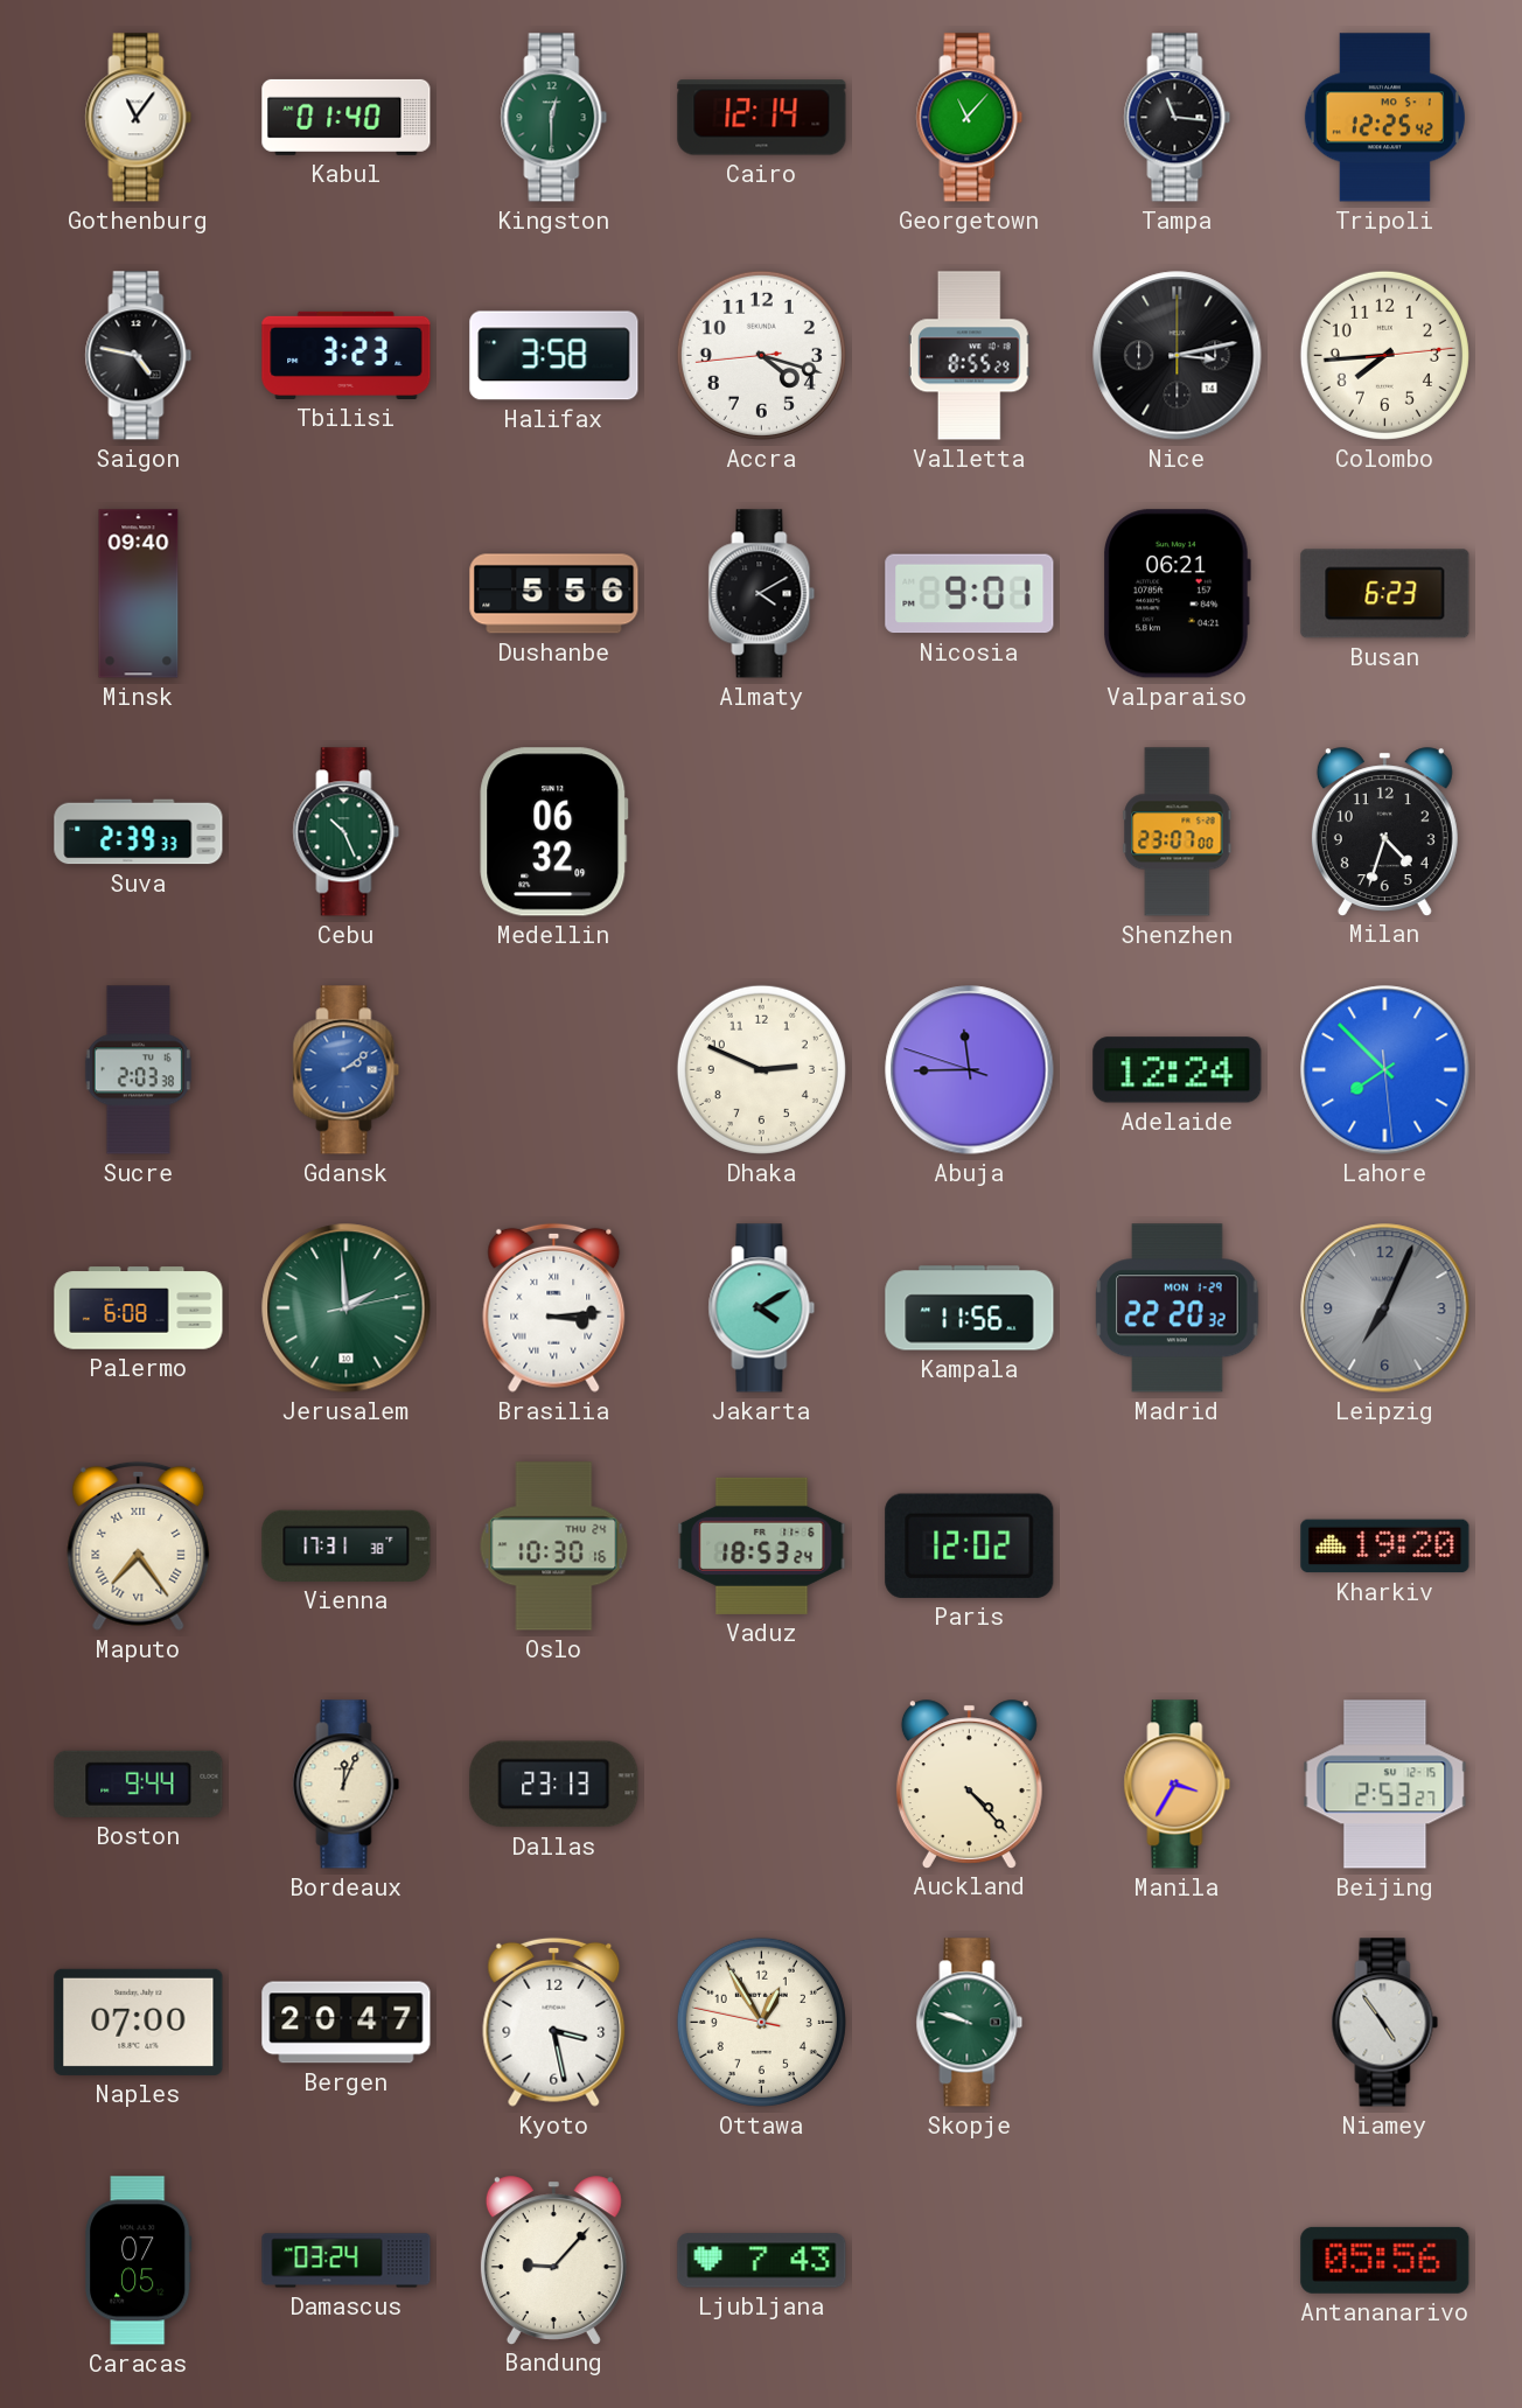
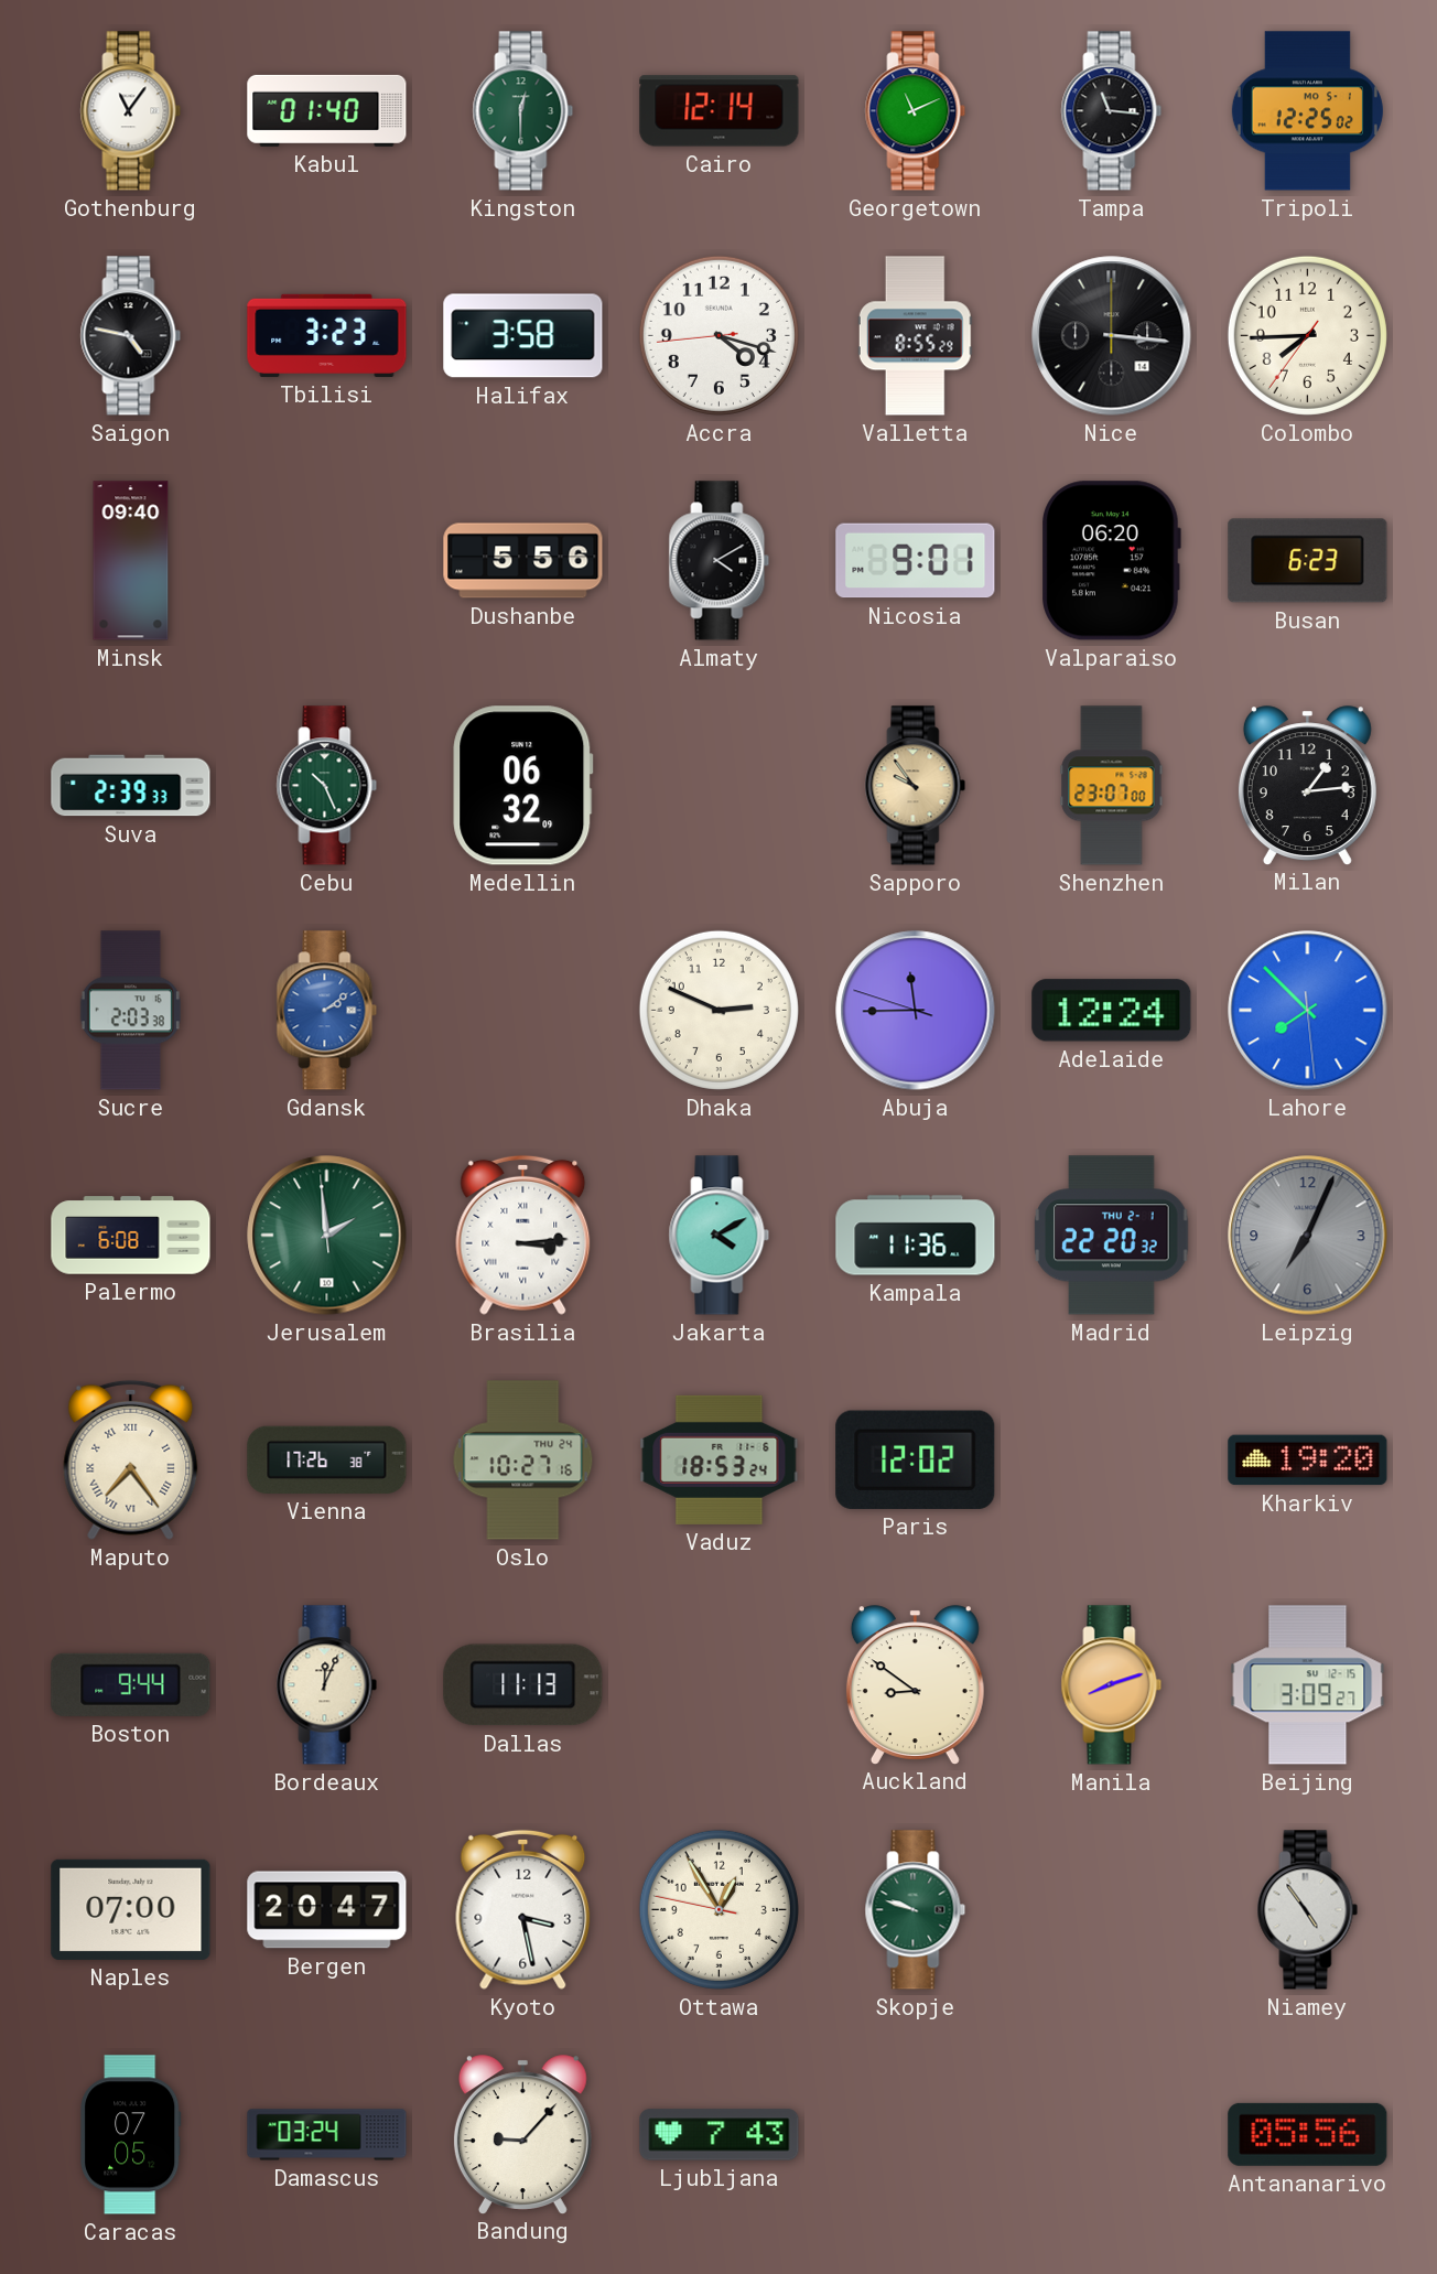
Georgetown: 11:07 -> 11:11
Tripoli: 12:25:42 -> 12:25:02
Nice: 3:13 -> 3:16
Colombo: 7:44:14 -> 7:44:36
Valparaiso: 06:21 -> 06:20
Sapporo: none -> 9:54
Milan: 4:33 -> 1:14
Jerusalem: 1:59 -> 1:58
Kampala: 11:56 -> 11:36
Madrid date: MON 1-29 -> THU 2-1
Vienna: 17:31 -> 17:26
Oslo: 10:30 -> 10:27
Dallas: 23:13 -> 11:13
Auckland: 4:23 -> 8:51
Manila: 3:35 -> 8:12
Beijing: 2:53 -> 3:09
